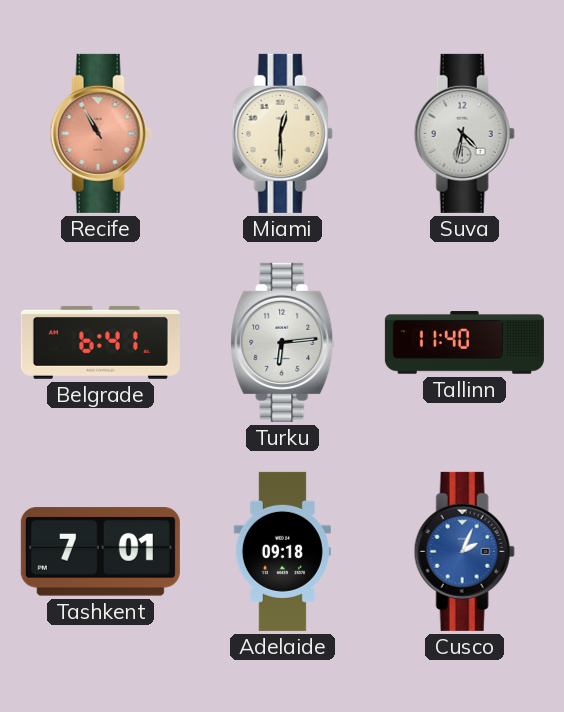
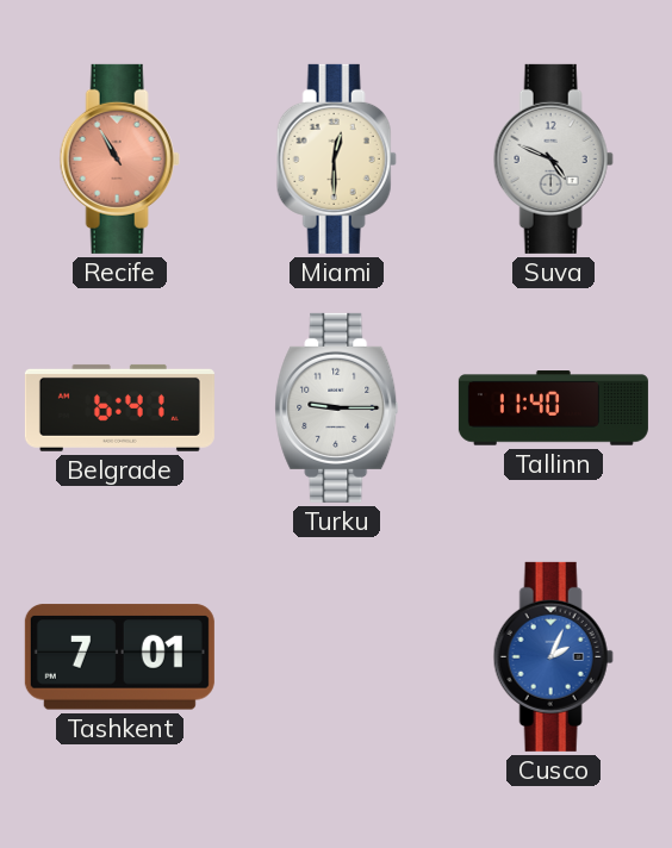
Suva: 4:32 -> 4:49
Turku: 6:14 -> 9:15
Adelaide: 09:18 -> none
